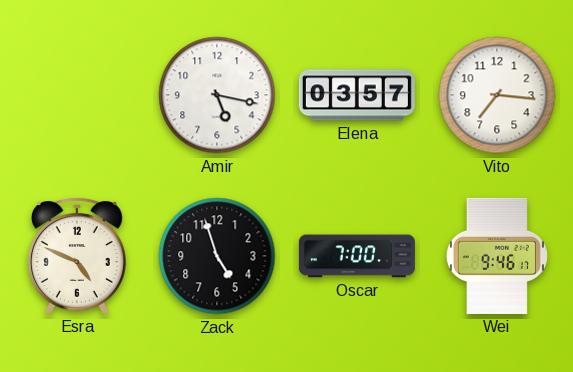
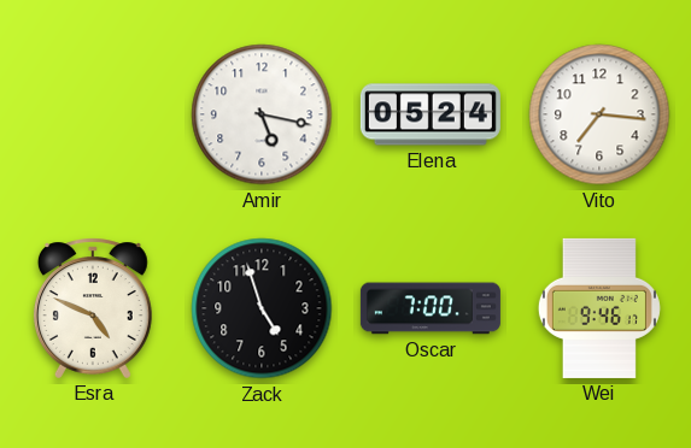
Elena: 03:57 -> 05:24
